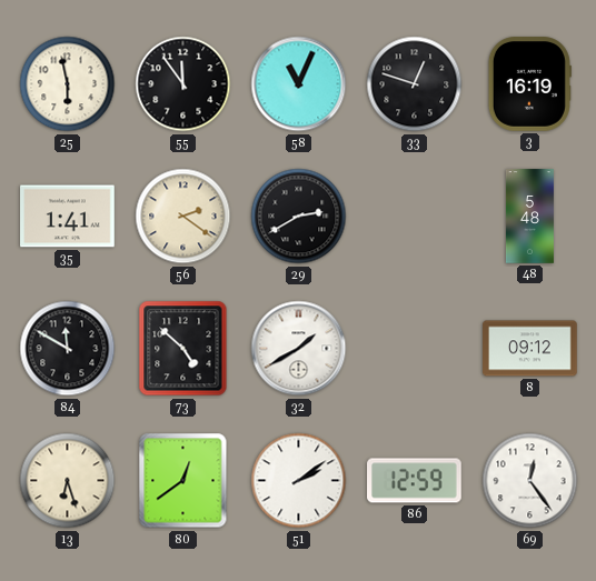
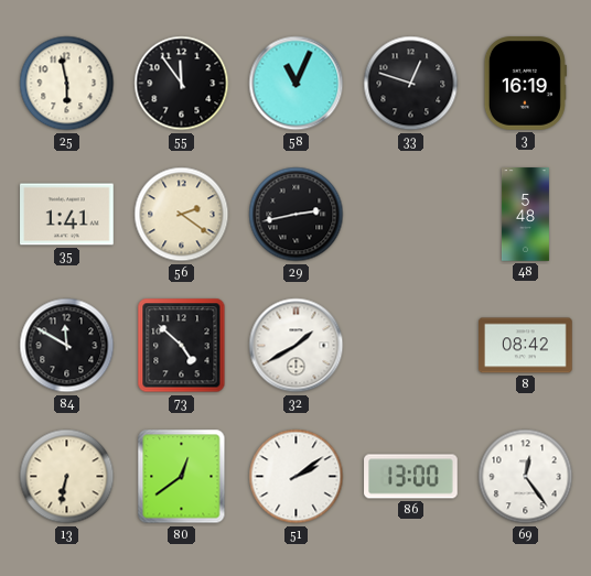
29: 2:40 -> 2:43
8: 09:12 -> 08:42
13: 6:27 -> 6:32
86: 12:59 -> 13:00
